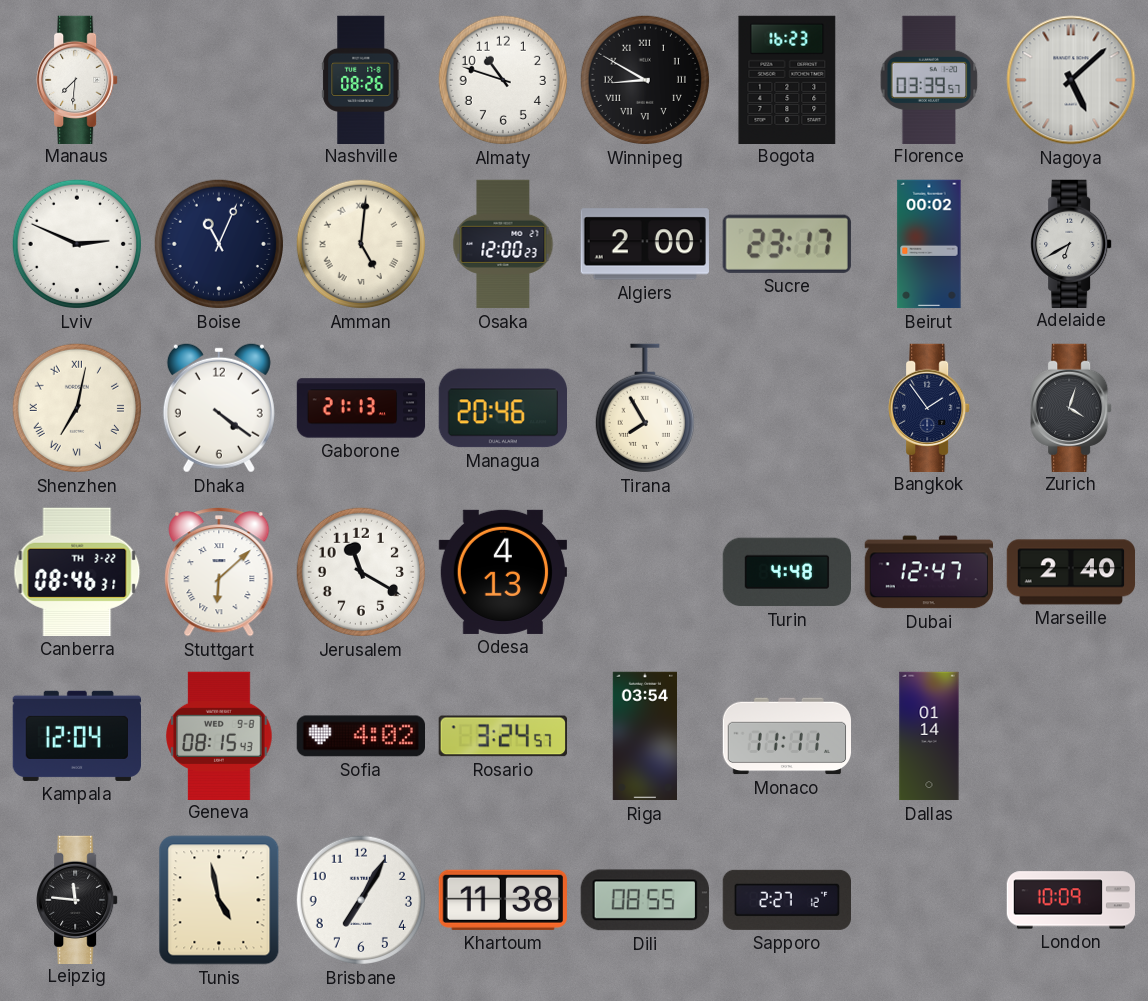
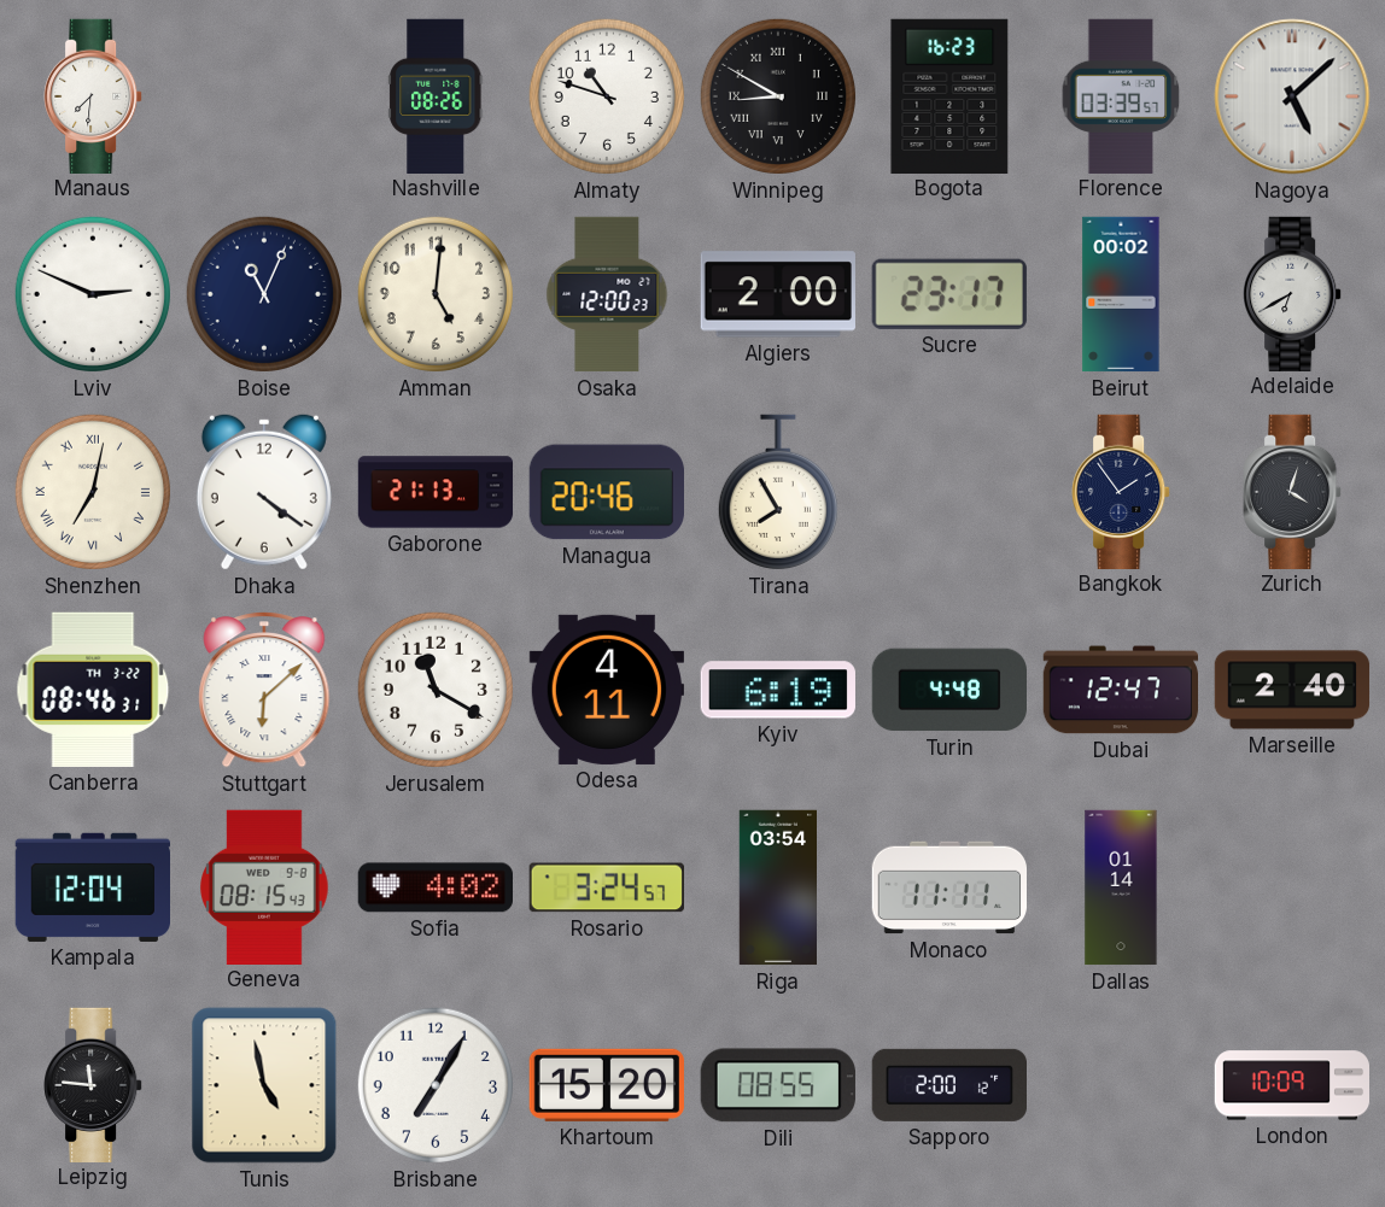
Amman numerals: Roman -> Arabic
Odesa: 4:13 -> 4:11
Kyiv: none -> 6:19
Khartoum: 11:38 -> 15:20
Sapporo: 2:27 -> 2:00
